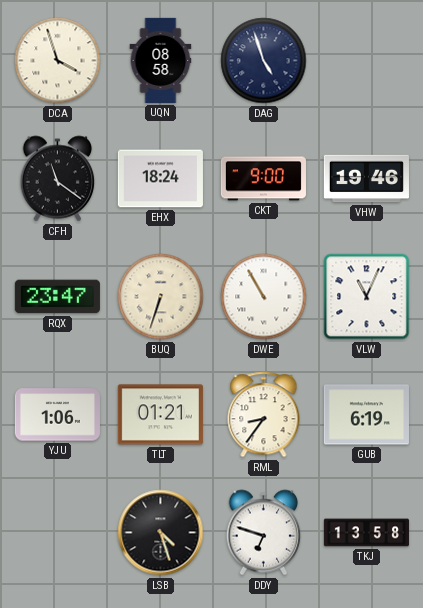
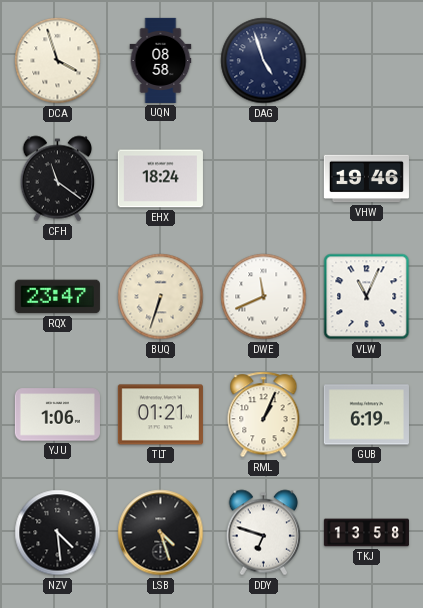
CKT: 9:00 -> none
DWE: 10:55 -> 11:41
RML: 8:36 -> 1:04
NZV: none -> 4:29
